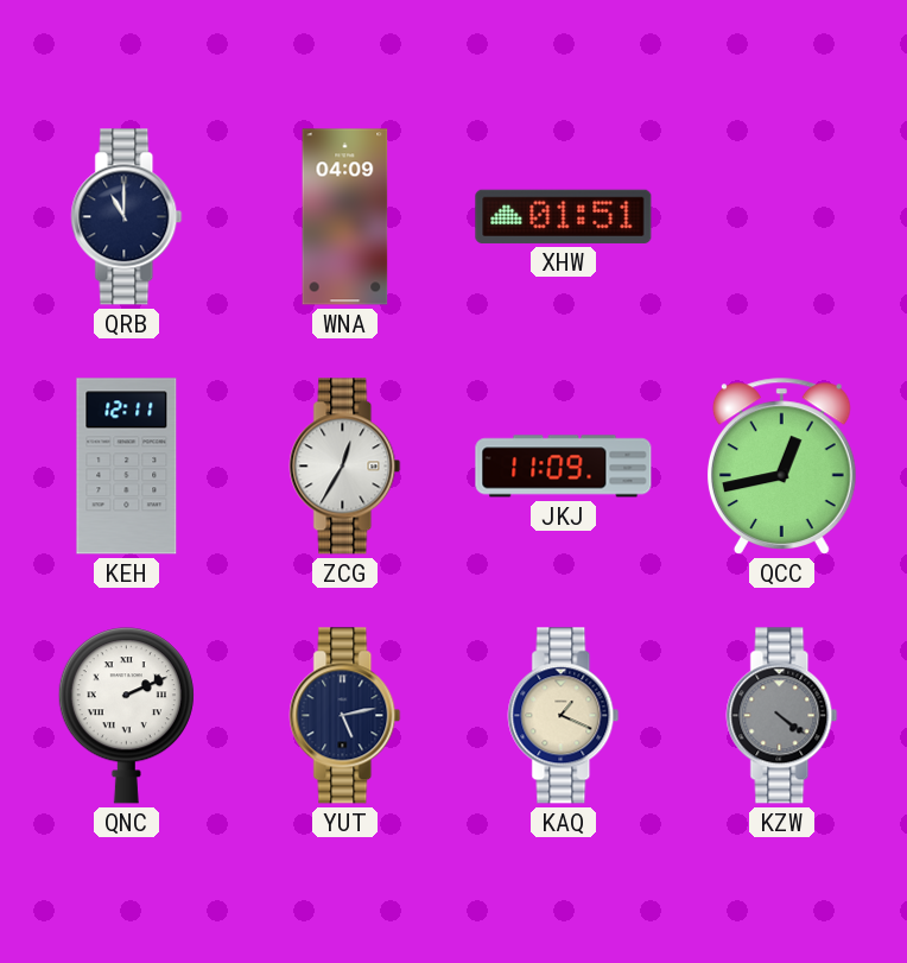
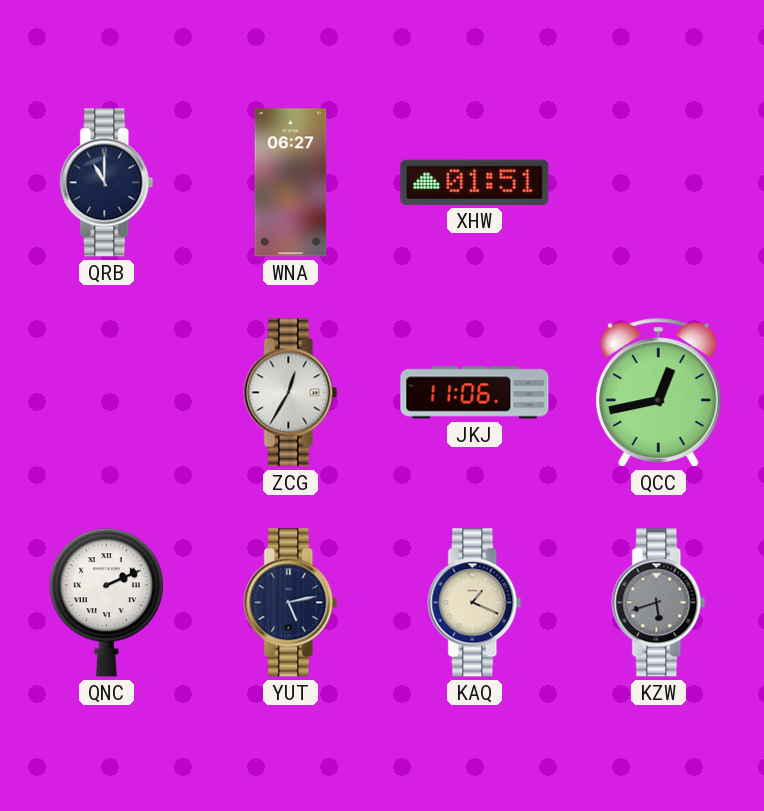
WNA: 04:09 -> 06:27
KEH: 12:11 -> none
JKJ: 11:09 -> 11:06
KZW: 4:21 -> 5:42
